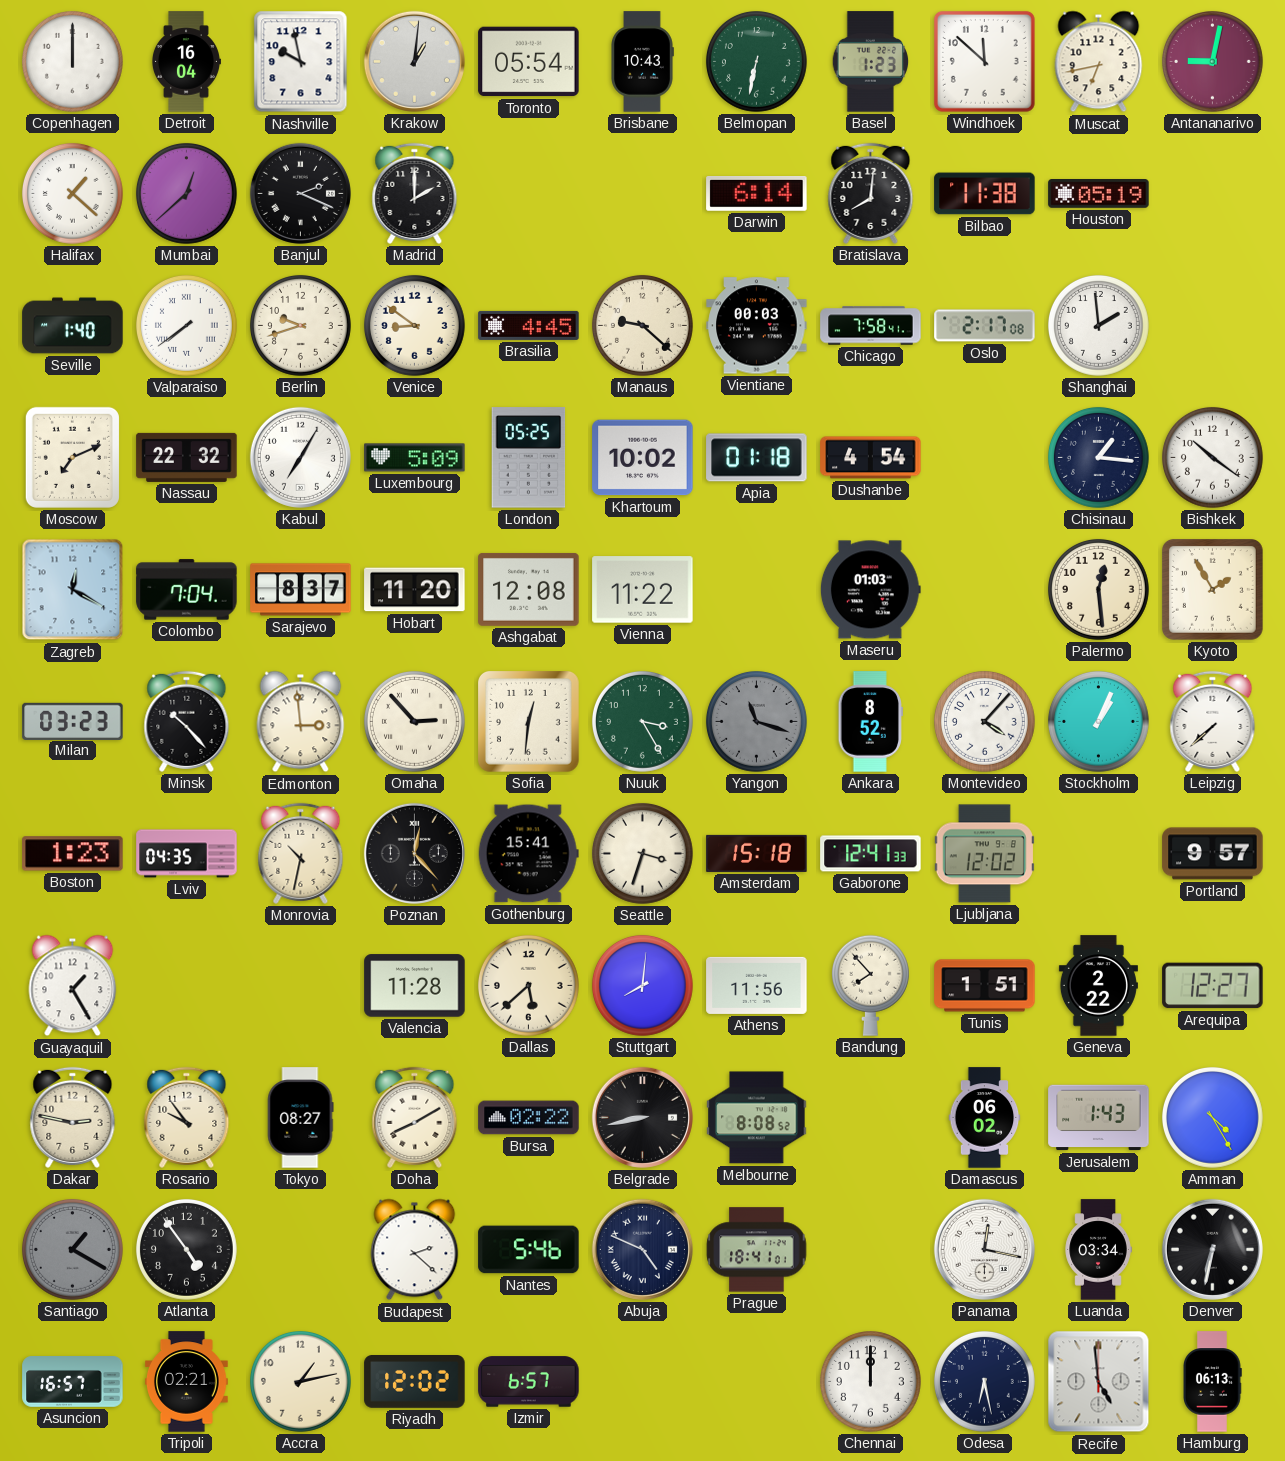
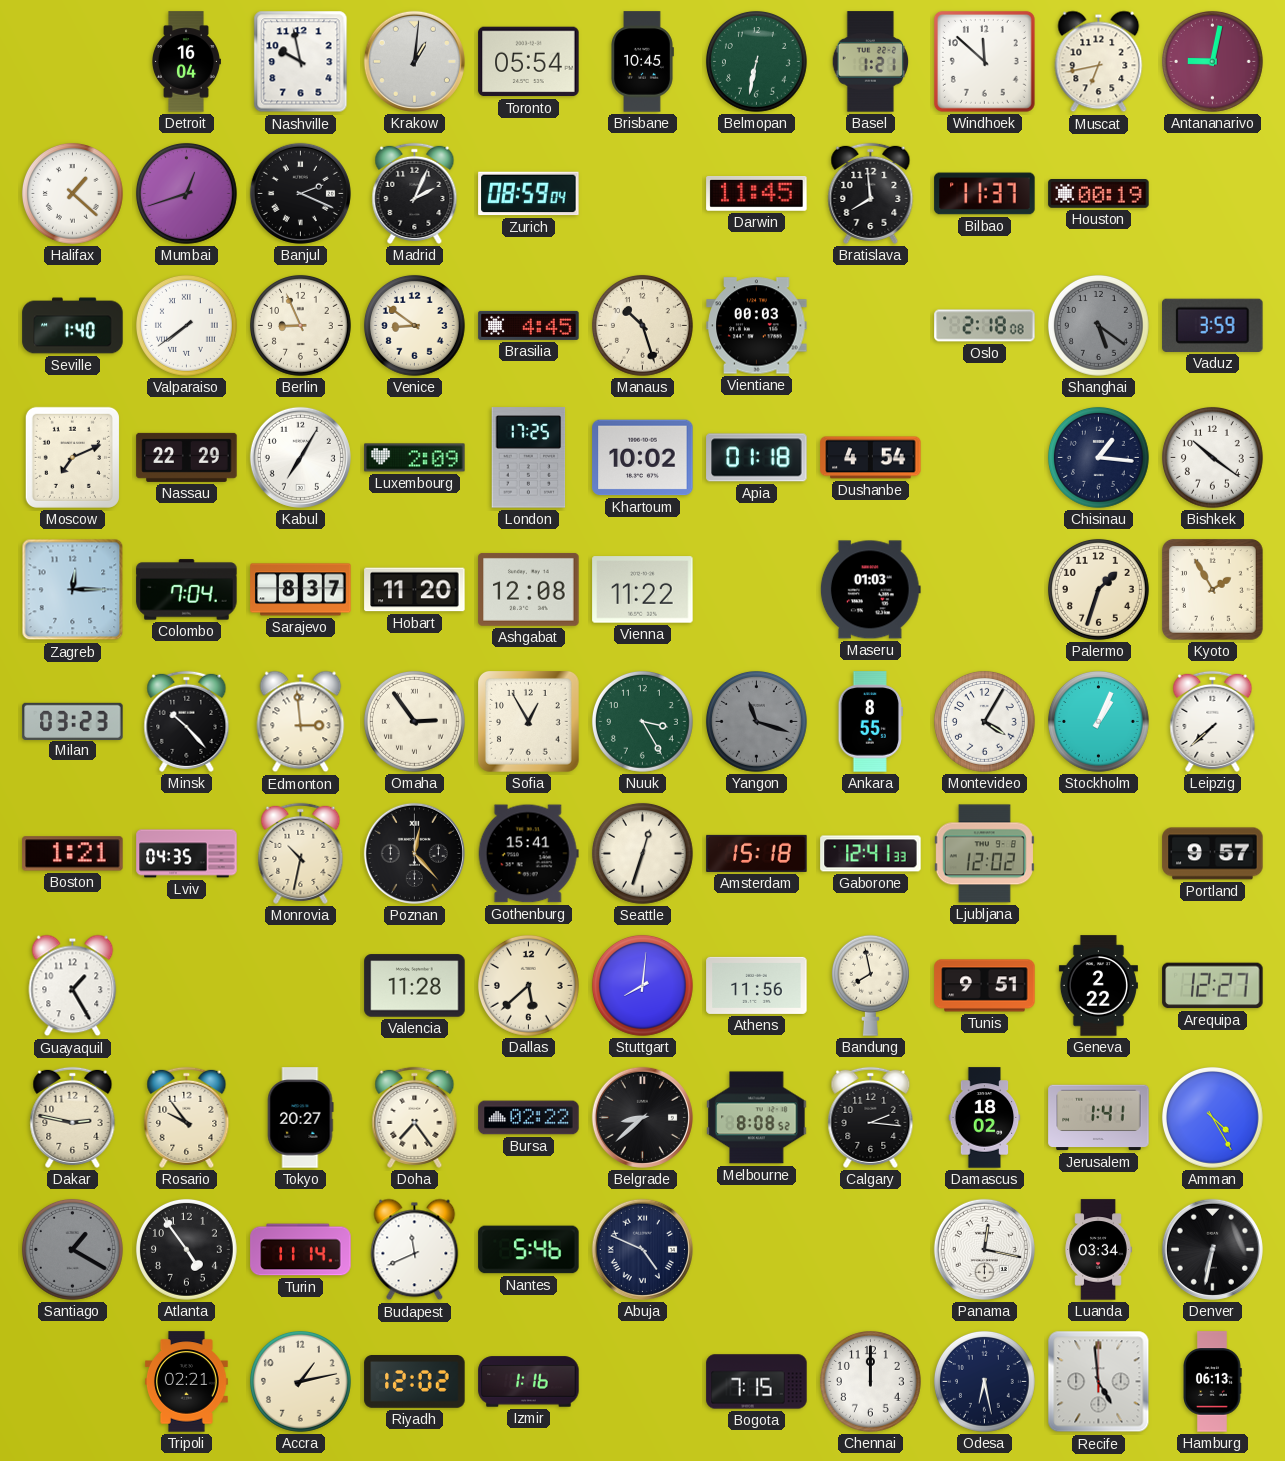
Copenhagen: 12:00 -> none
Brisbane: 10:43 -> 10:45
Basel: 1:23 -> 1:21
Mumbai: 12:38 -> 12:42
Madrid: 2:00 -> 2:04
Zurich: none -> 08:59
Darwin: 6:14 -> 11:45
Bratislava: 8:01 -> 7:59
Bilbao: 11:38 -> 11:37
Houston: 05:19 -> 00:19
Berlin: 9:42 -> 8:56
Manaus: 9:22 -> 10:27
Chicago: 7:58 -> none
Oslo: 2:17 -> 2:18
Shanghai: 1:59 -> 5:21
Shanghai dial: white -> grey
Vaduz: none -> 3:59
Nassau: 22:32 -> 22:29
Luxembourg: 5:09 -> 2:09
London: 05:25 -> 17:25
Zagreb: 12:20 -> 12:15
Palermo: 12:29 -> 1:33
Omaha: 2:53 -> 2:54
Sofia: 12:31 -> 12:55
Ankara: 8:52 -> 8:55
Montevideo: 4:07 -> 4:05
Boston: 1:23 -> 1:21
Seattle: 3:33 -> 12:33
Bandung: 7:53 -> 7:58
Tunis: 1:51 -> 9:51
Tokyo: 08:27 -> 20:27
Doha: 8:10 -> 7:24
Belgrade: 8:43 -> 8:38
Calgary: none -> 2:16
Damascus: 06:02 -> 18:02
Jerusalem: 1:43 -> 1:41
Turin: none -> 11:14
Budapest: 2:22 -> 11:41
Prague: 18:41 -> none
Asuncion: 16:57 -> none
Izmir: 6:57 -> 1:16
Bogota: none -> 7:15
